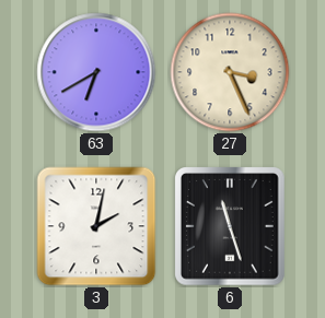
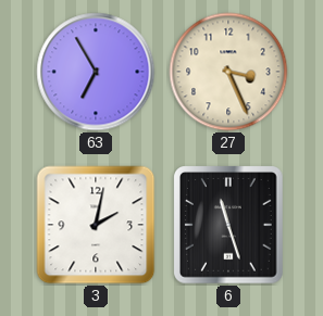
63: 6:40 -> 6:55
